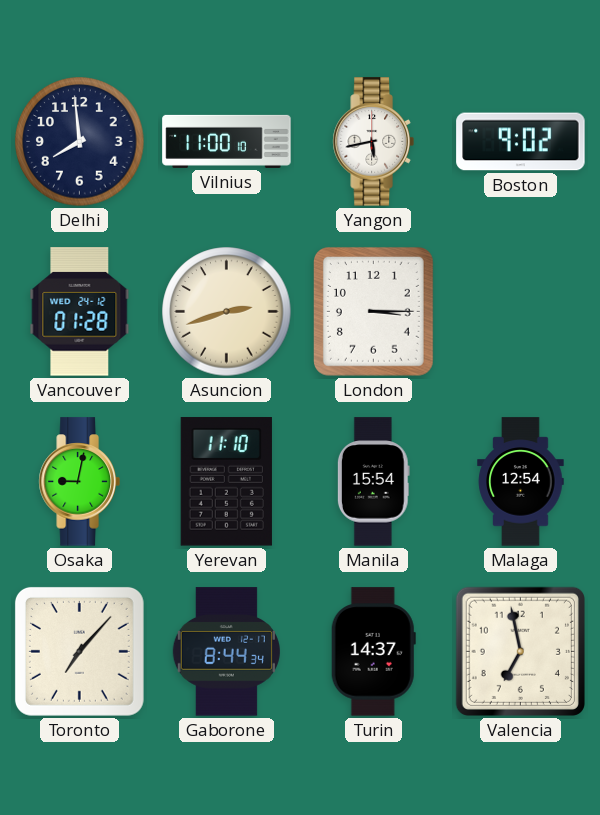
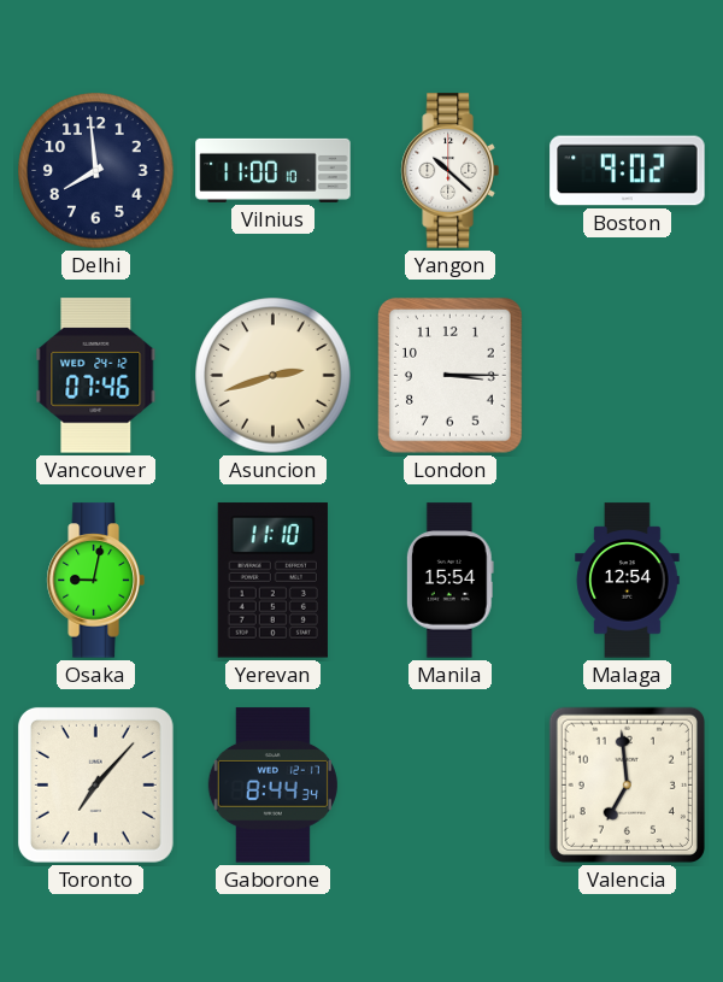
Yangon: 5:43 -> 10:22
Vancouver: 01:28 -> 07:46
Turin: 14:37 -> none
Valencia: 6:58 -> 6:59
